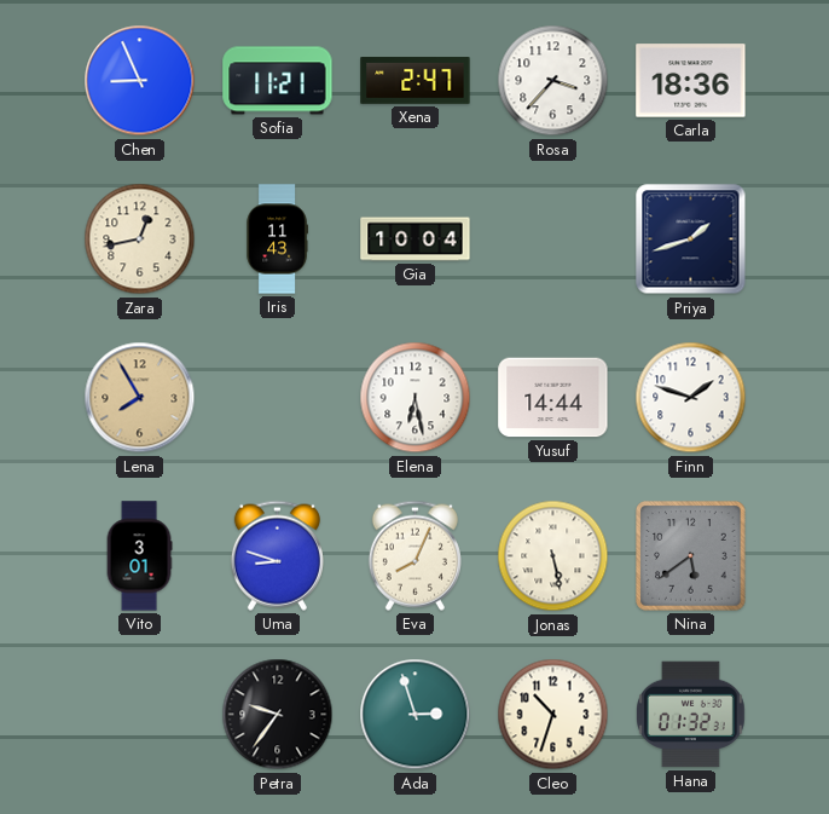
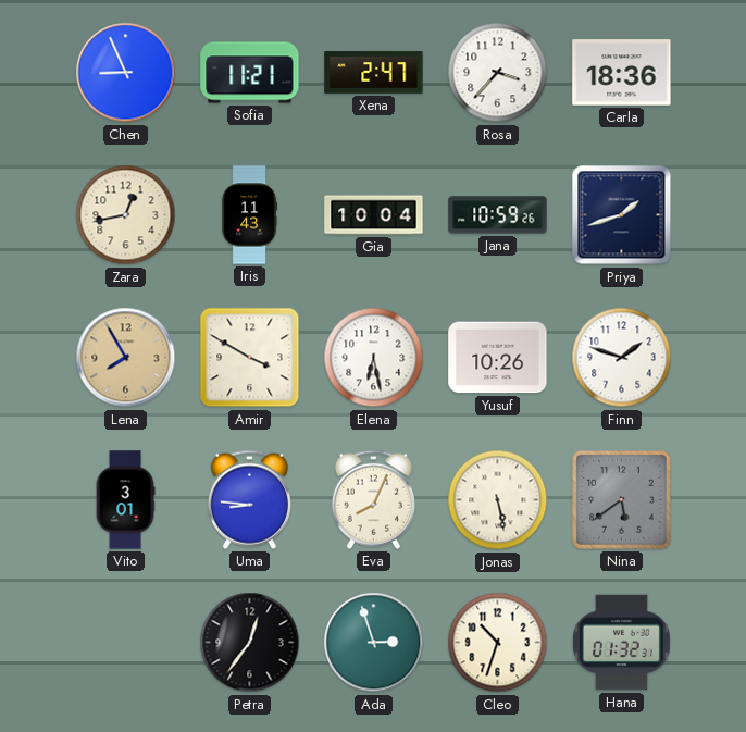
Jana: none -> 10:59
Amir: none -> 3:50
Yusuf: 14:44 -> 10:26
Uma: 8:48 -> 8:46
Petra: 9:36 -> 12:36
